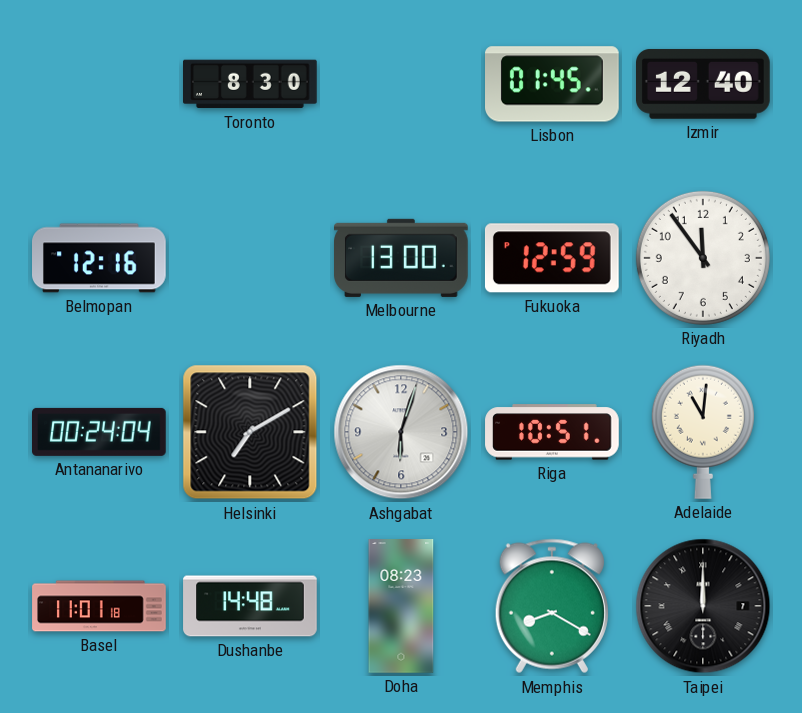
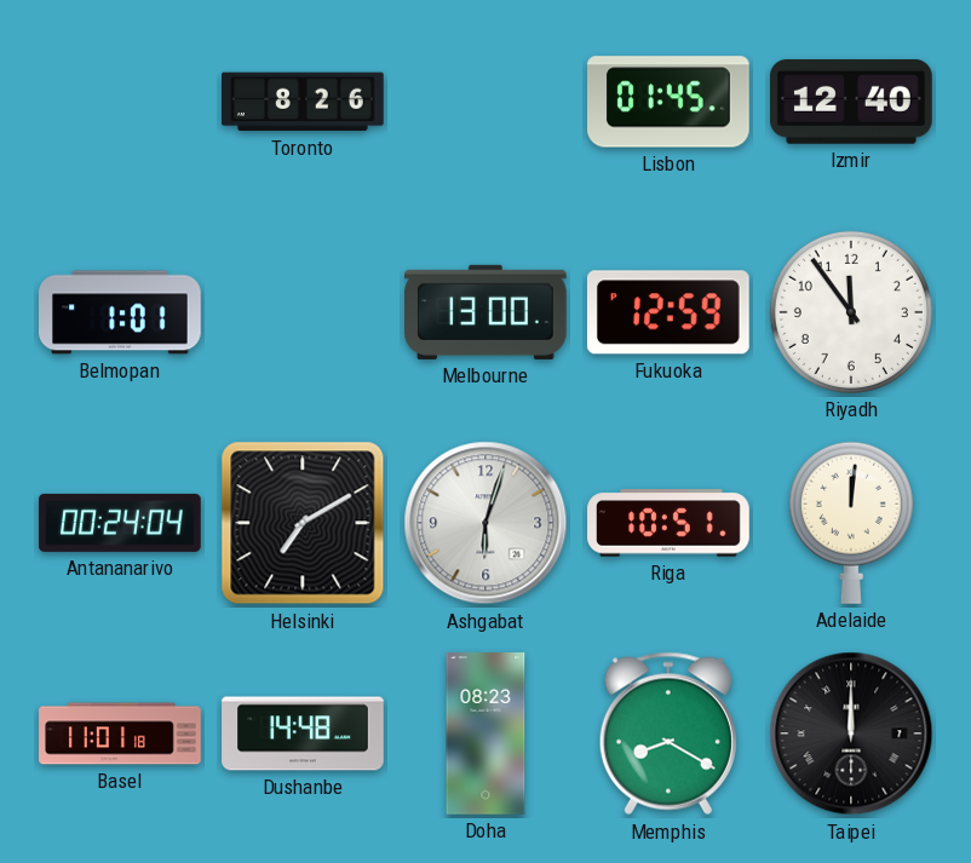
Toronto: 8:30 -> 8:26
Belmopan: 12:16 -> 1:01
Adelaide: 11:01 -> 12:01
